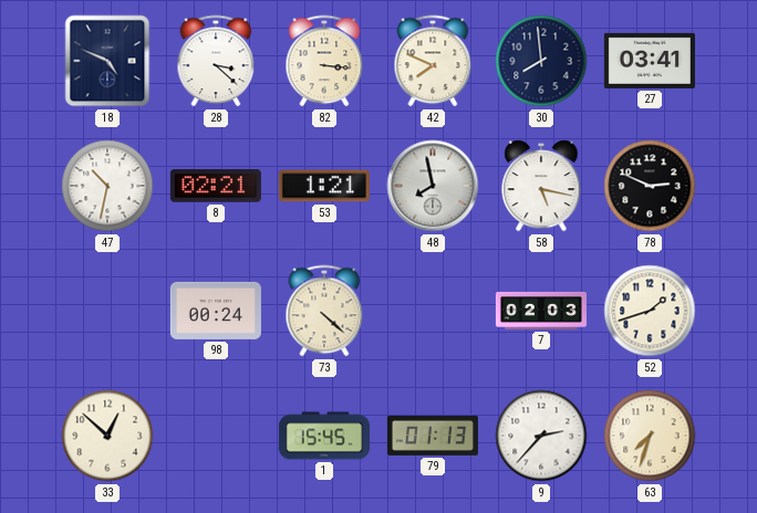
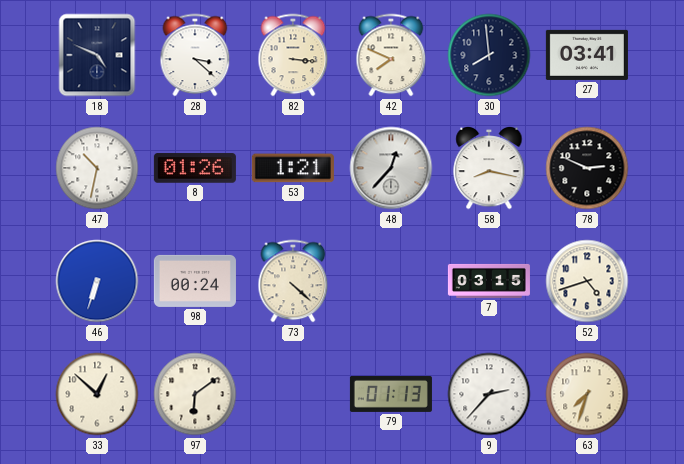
8: 02:21 -> 01:26
48: 7:58 -> 12:37
58: 5:17 -> 8:17
46: none -> 6:33
7: 02:03 -> 03:15
52: 1:42 -> 4:42
97: none -> 6:09
1: 15:45 -> none
